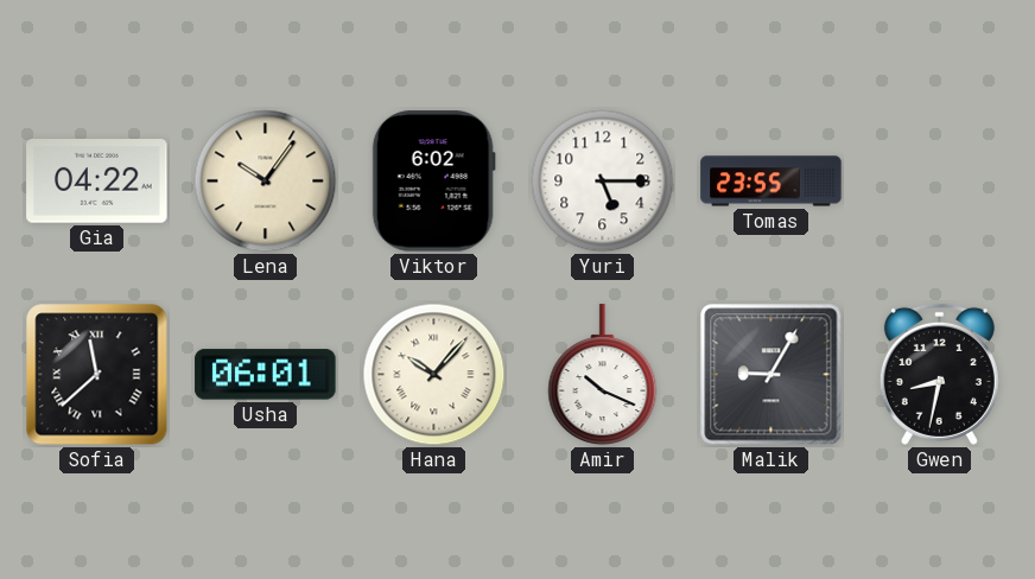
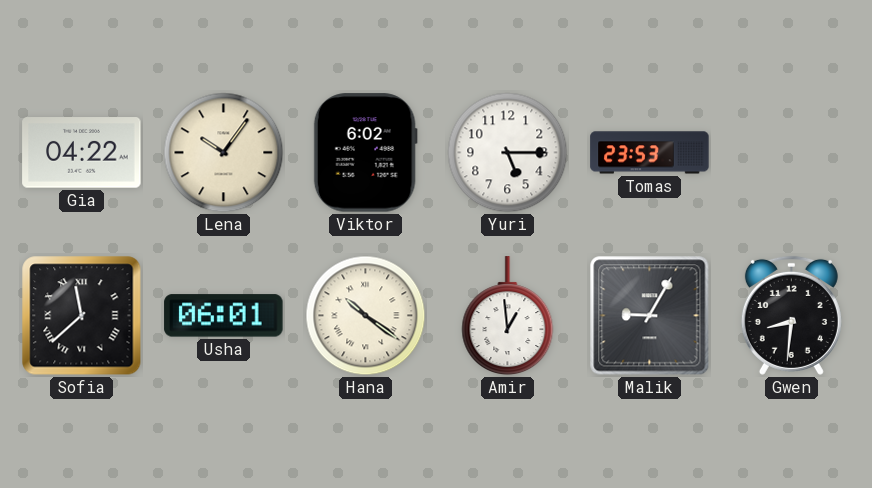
Tomas: 23:55 -> 23:53
Hana: 10:07 -> 10:21
Amir: 10:19 -> 12:59
Gwen: 8:32 -> 8:31
